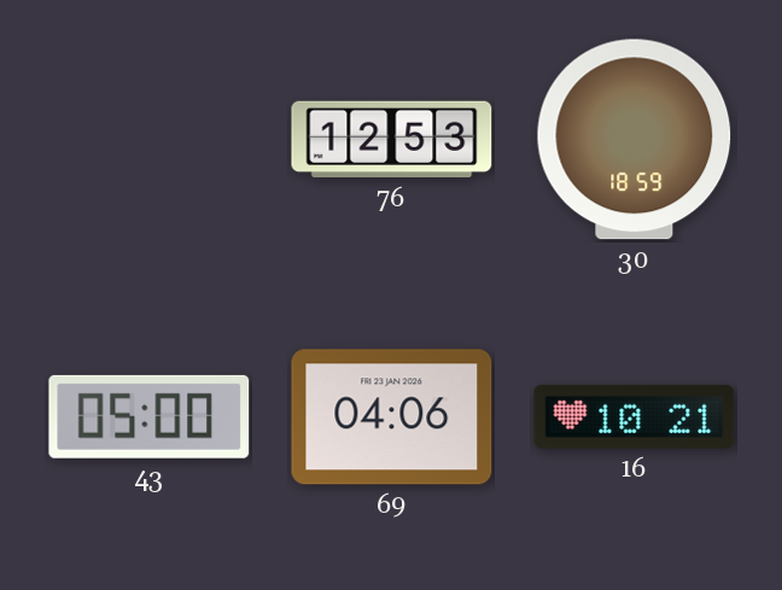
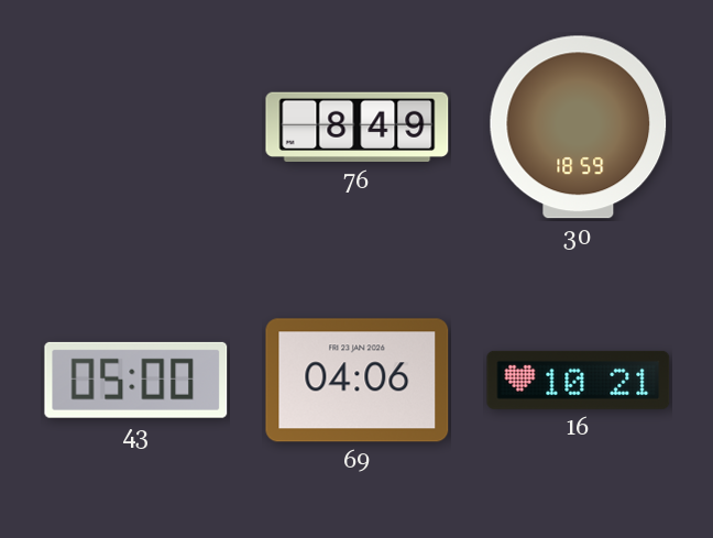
76: 12:53 -> 8:49
